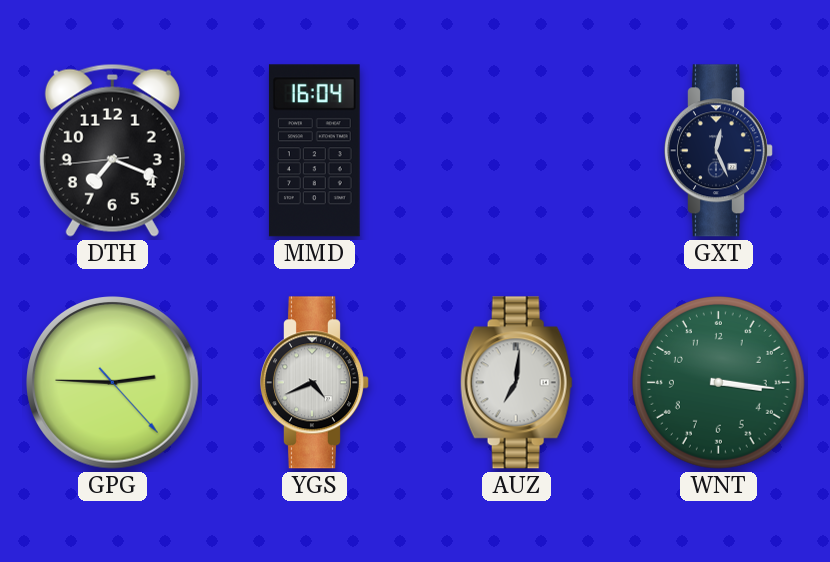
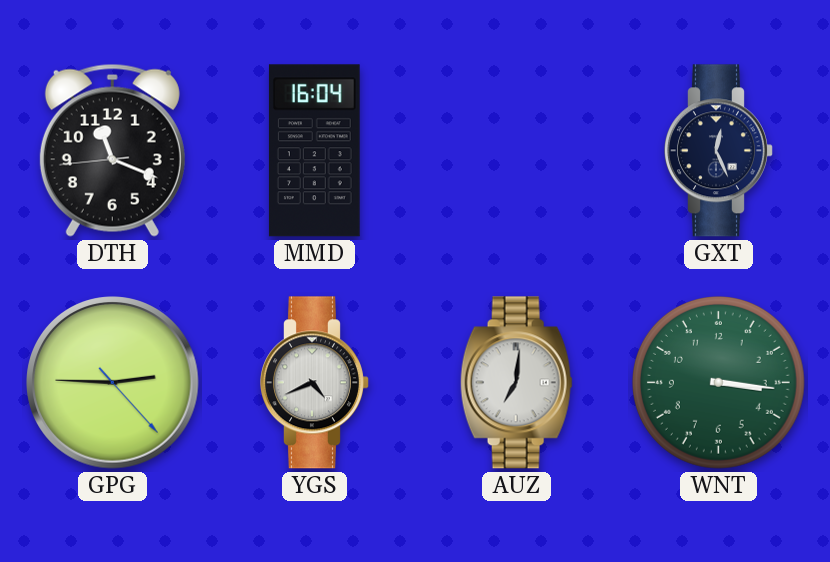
DTH: 7:18 -> 11:18
